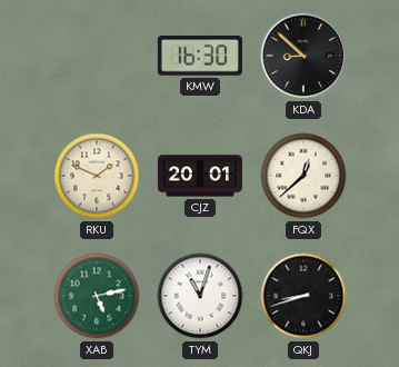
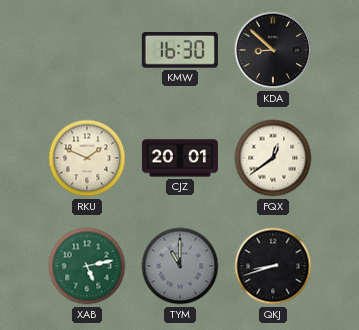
FQX: 12:38 -> 12:39
TYM: 11:03 -> 11:00
TYM dial: white -> grey
